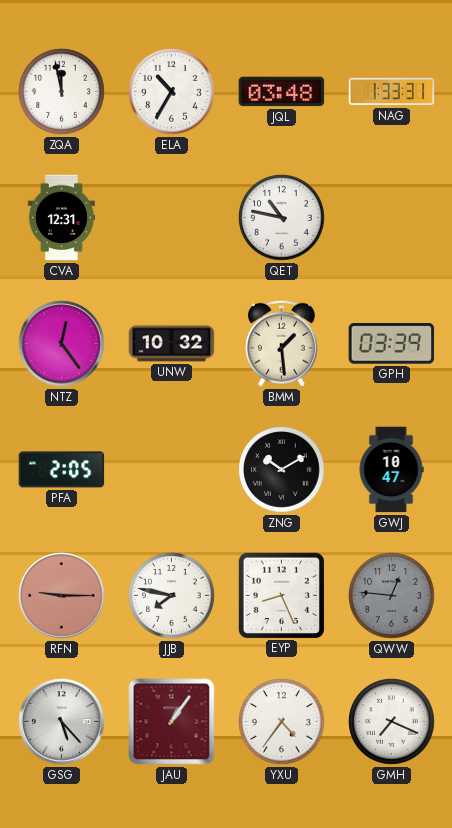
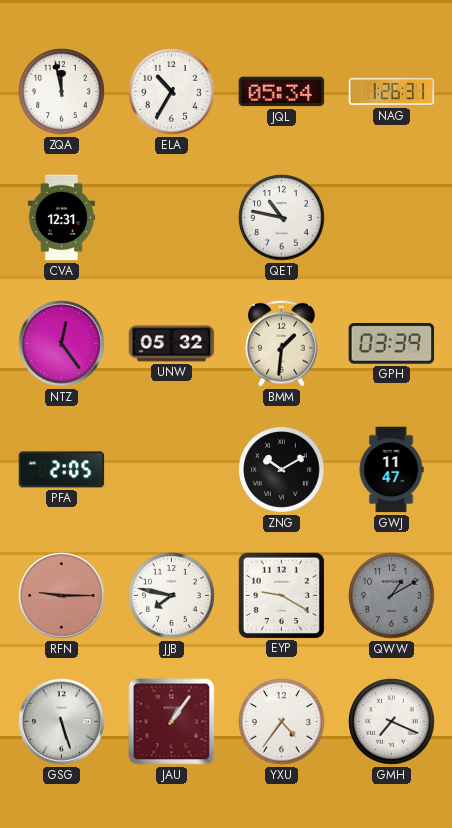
JQL: 03:48 -> 05:34
NAG: 1:33 -> 1:26
UNW: 10:32 -> 05:32
BMM: 1:29 -> 1:31
GWJ: 10:47 -> 11:47
EYP: 8:26 -> 9:20
QWW: 12:46 -> 1:10
GSG: 5:23 -> 5:27
